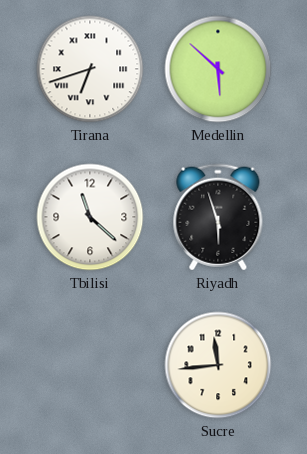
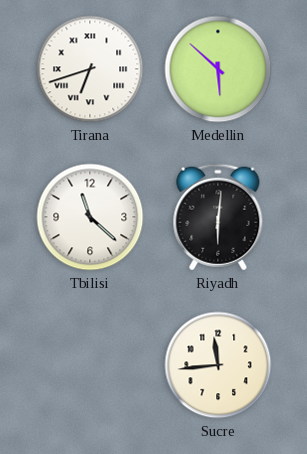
Riyadh: 5:57 -> 6:01
